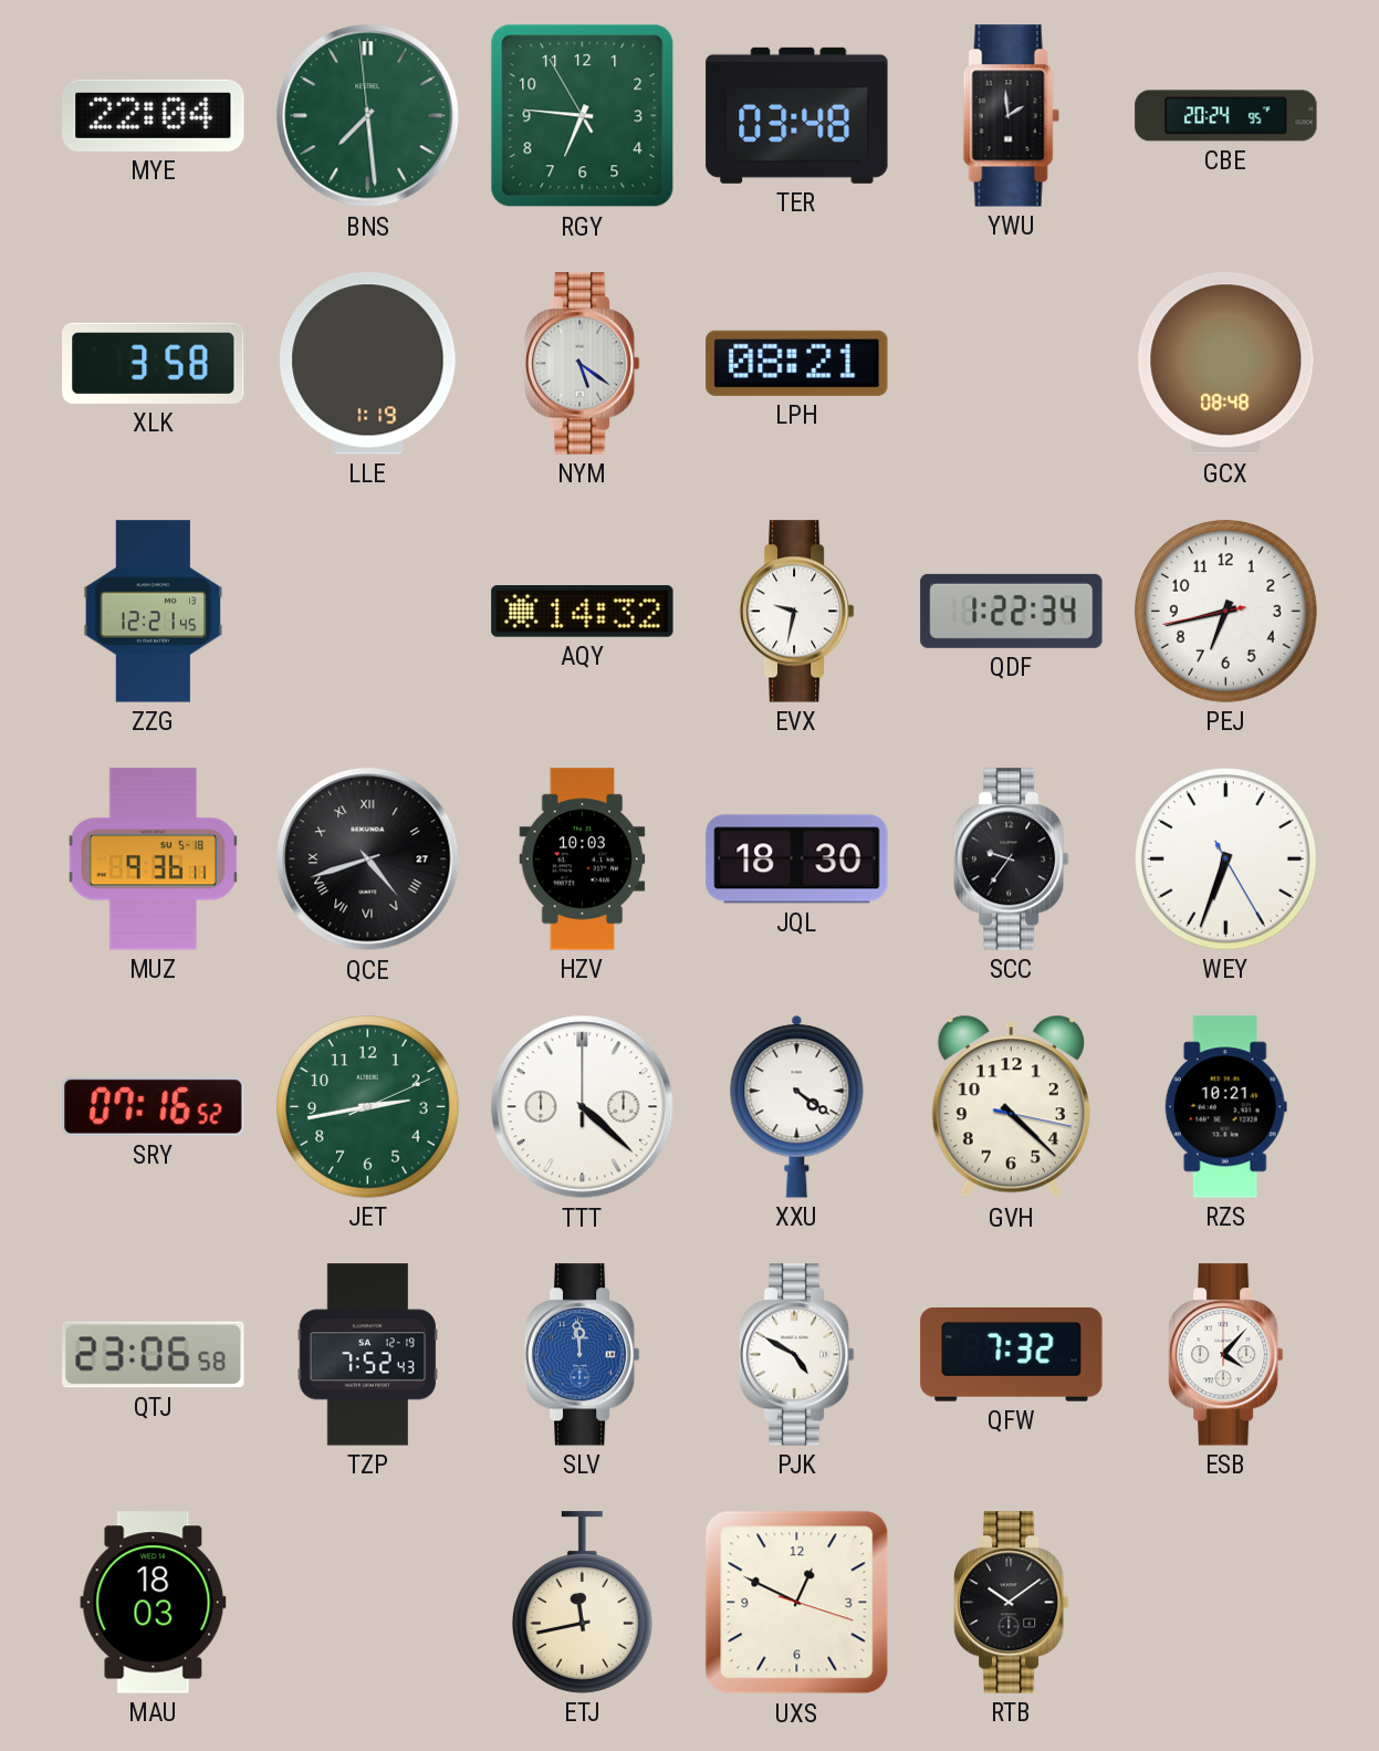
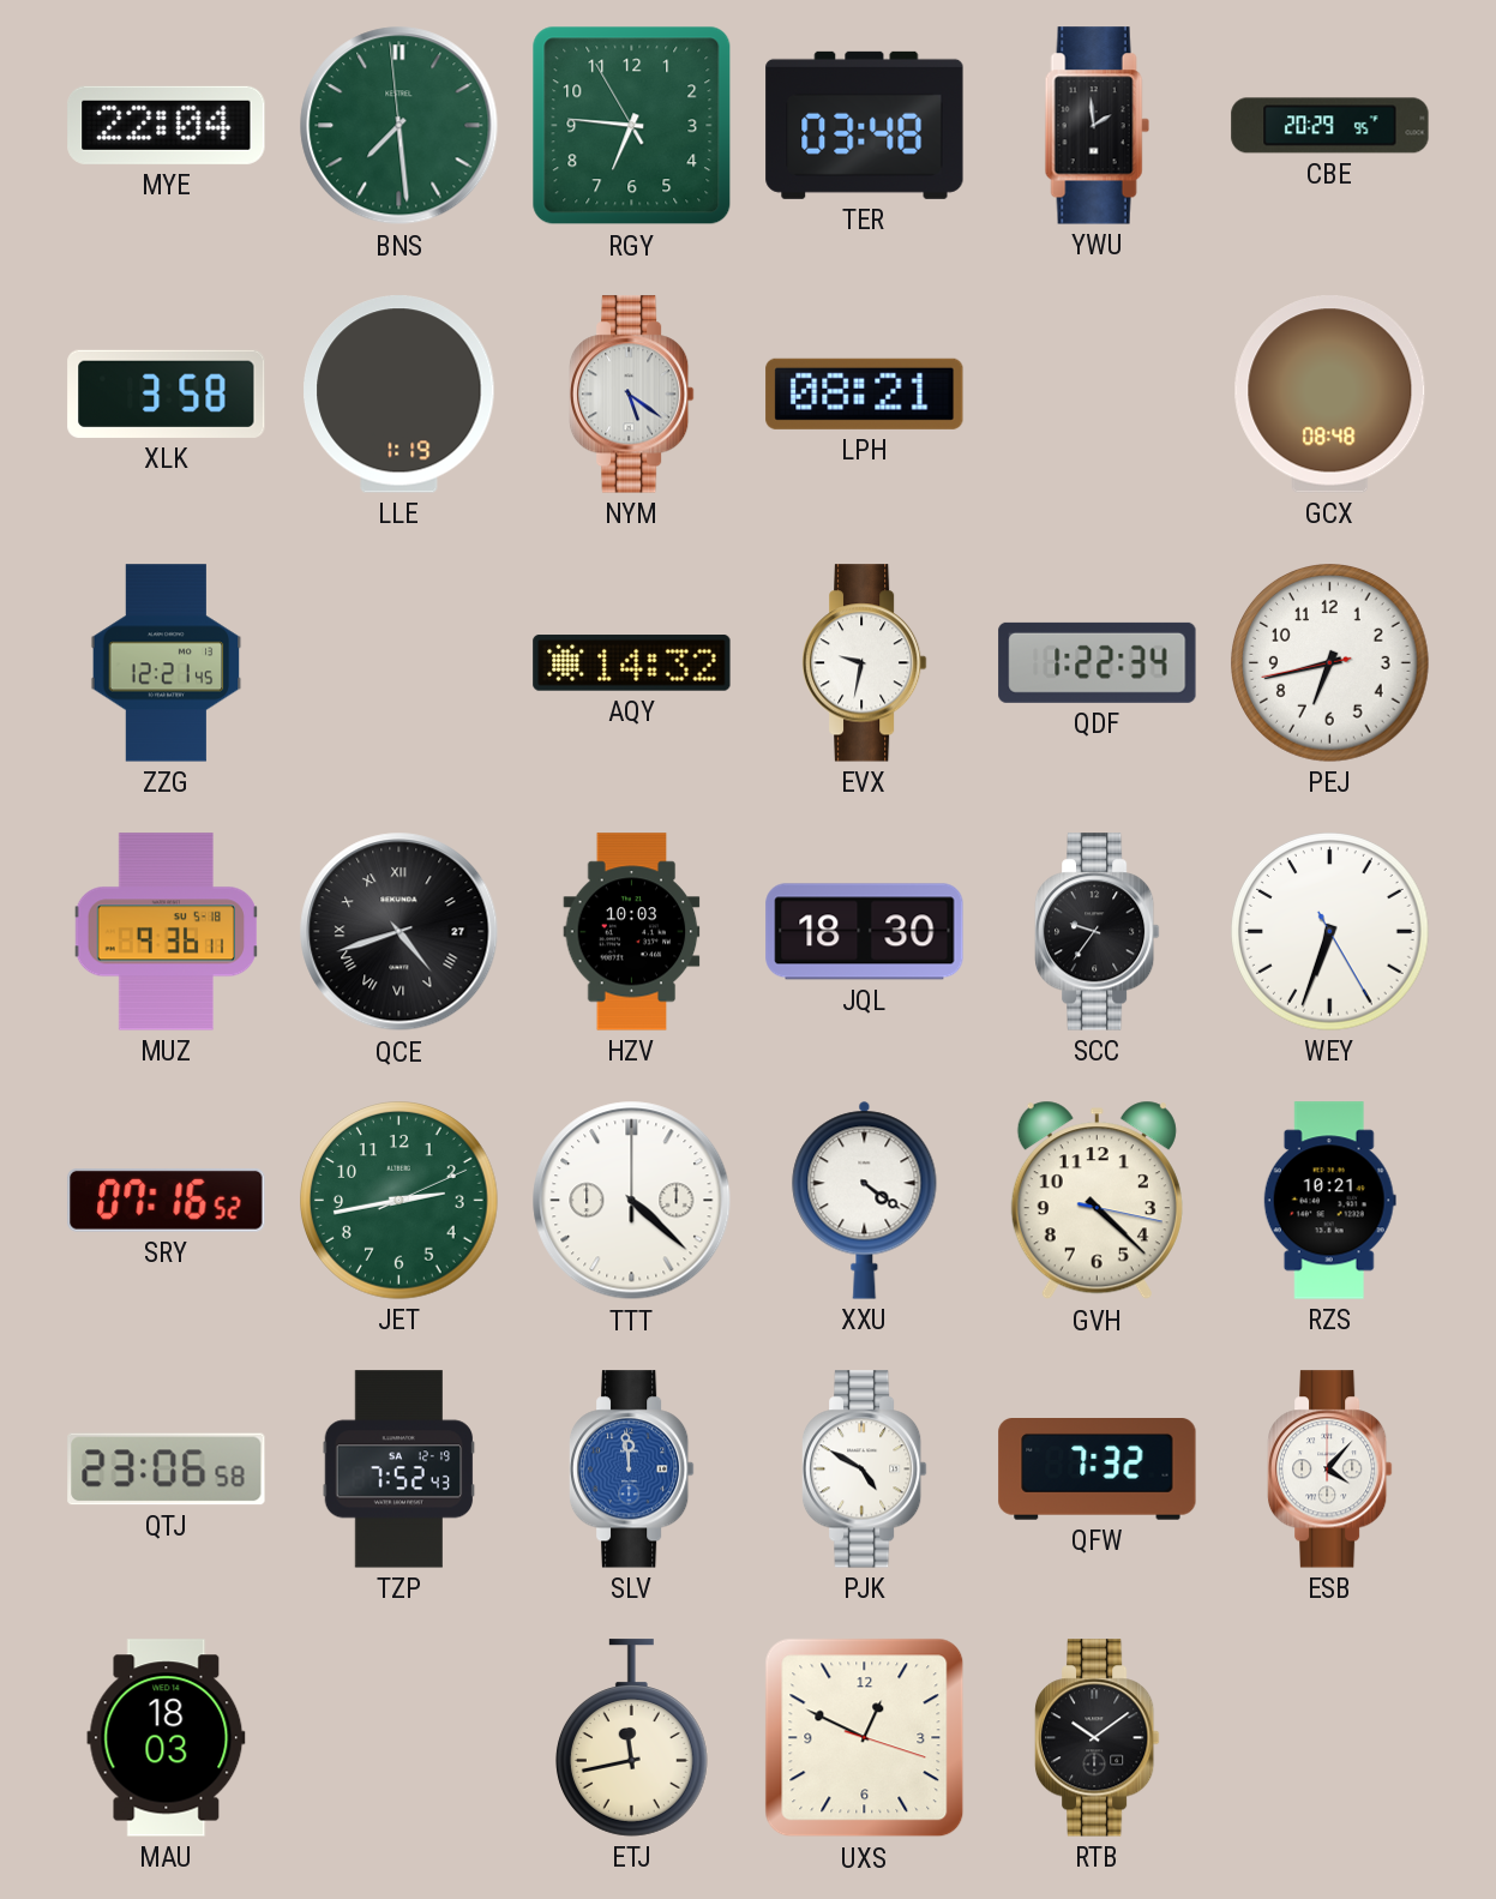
CBE: 20:24 -> 20:29
